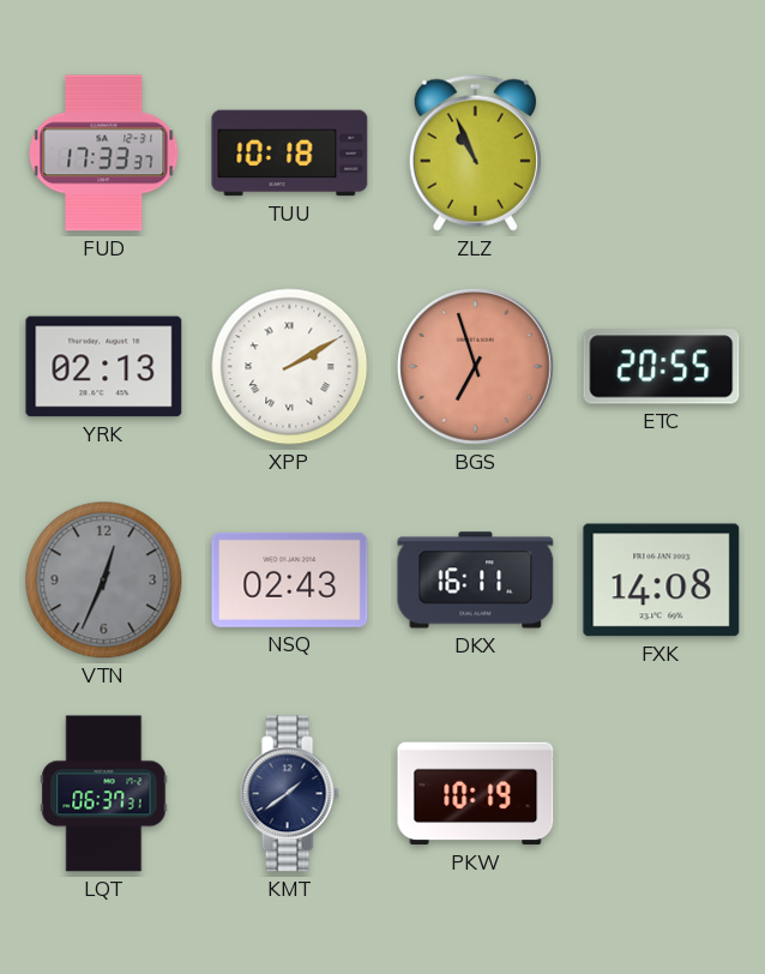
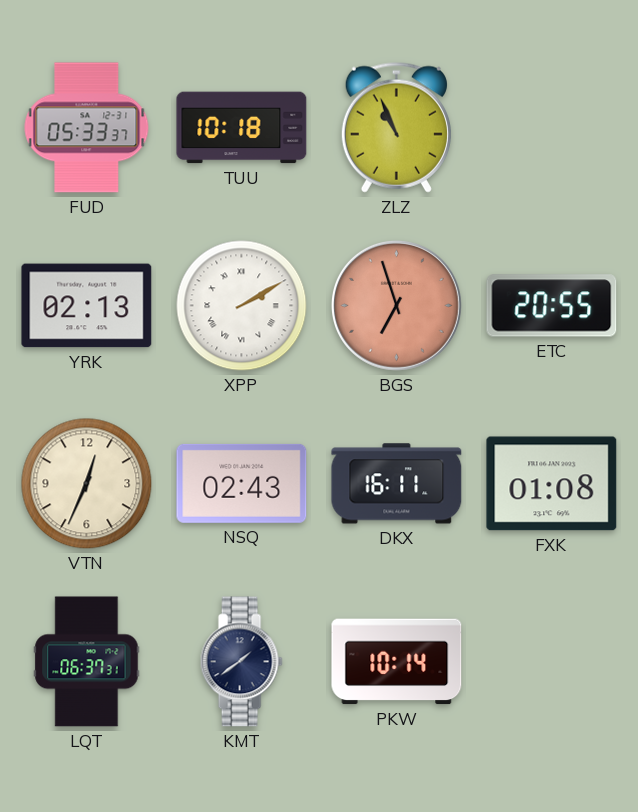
FUD: 17:33 -> 05:33
VTN dial: grey -> cream
FXK: 14:08 -> 01:08
PKW: 10:19 -> 10:14
